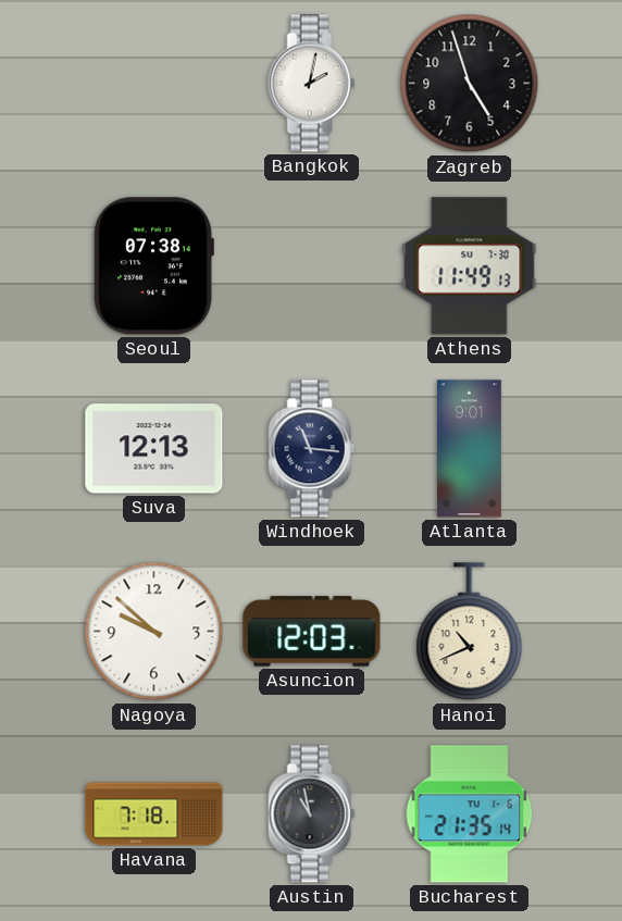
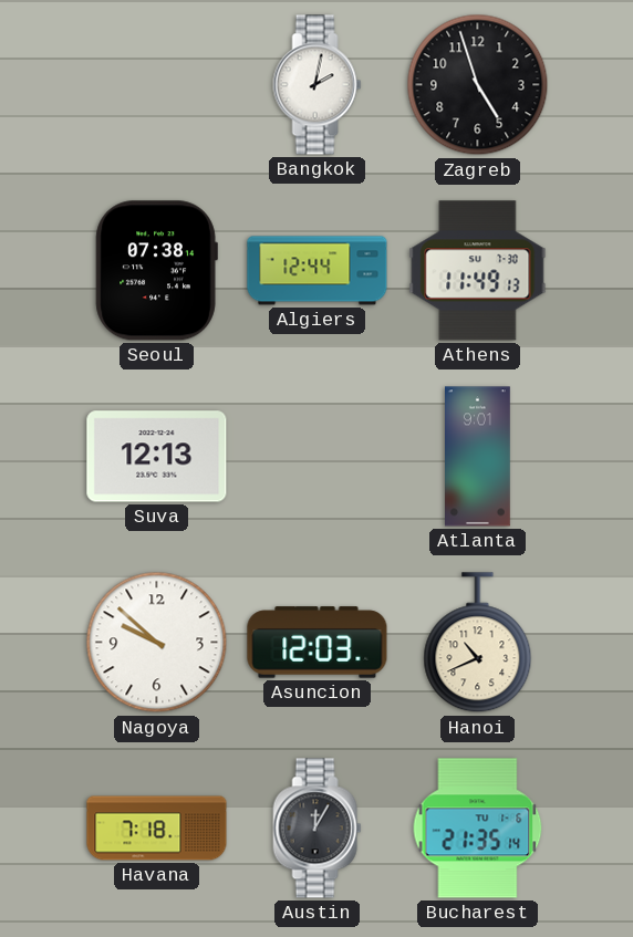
Algiers: none -> 12:44
Windhoek: 11:16 -> none
Austin: 10:58 -> 12:05
